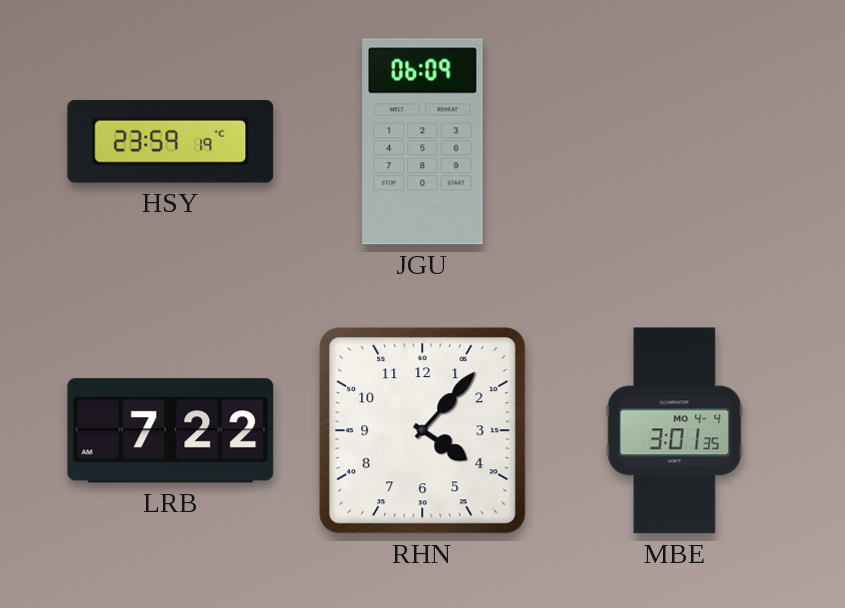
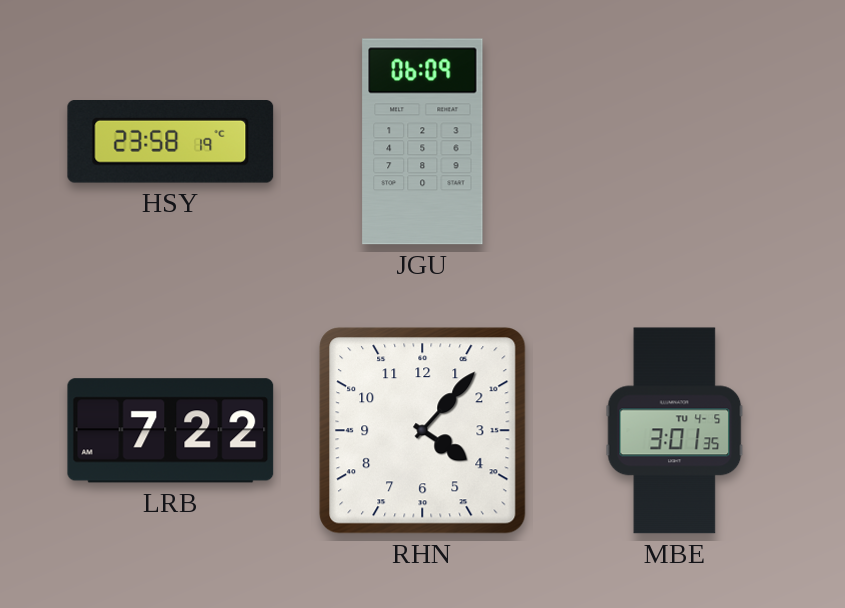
HSY: 23:59 -> 23:58
MBE date: MO 4-4 -> TU 4-5
